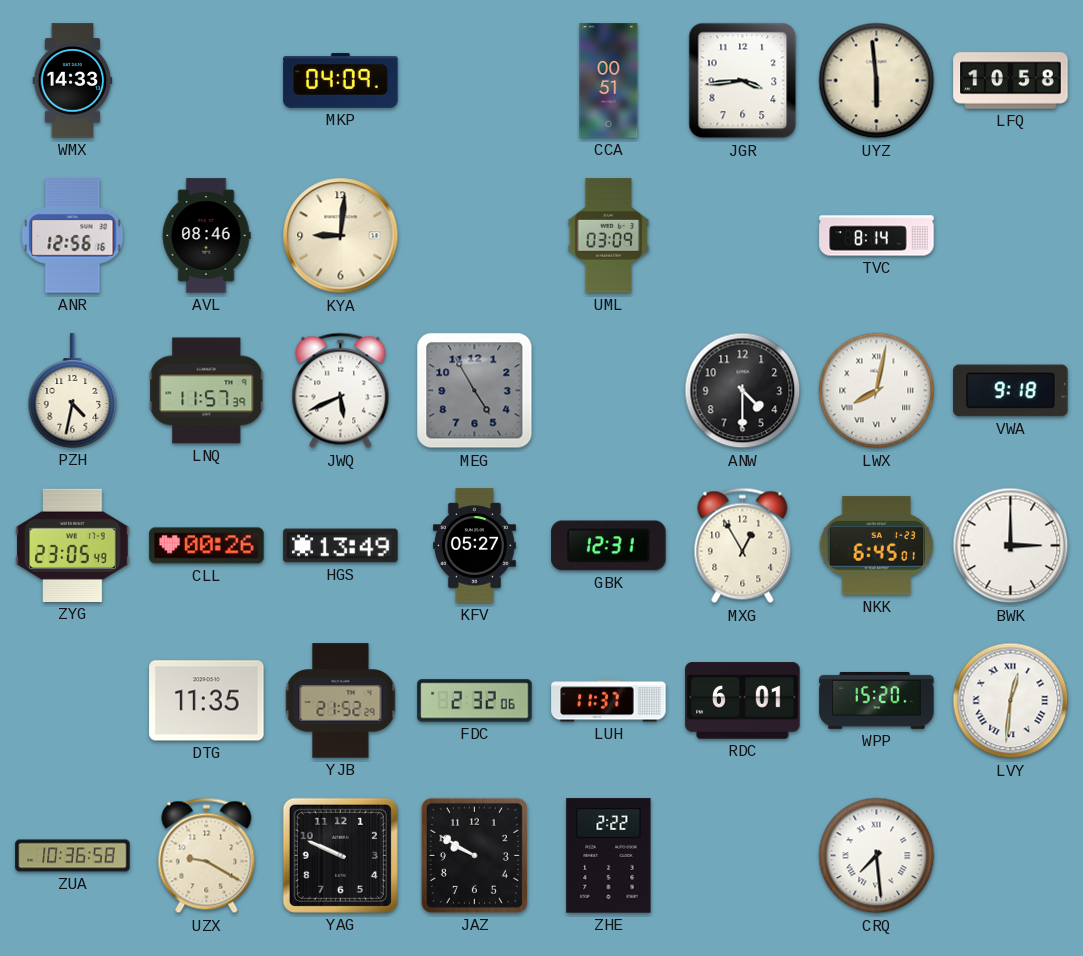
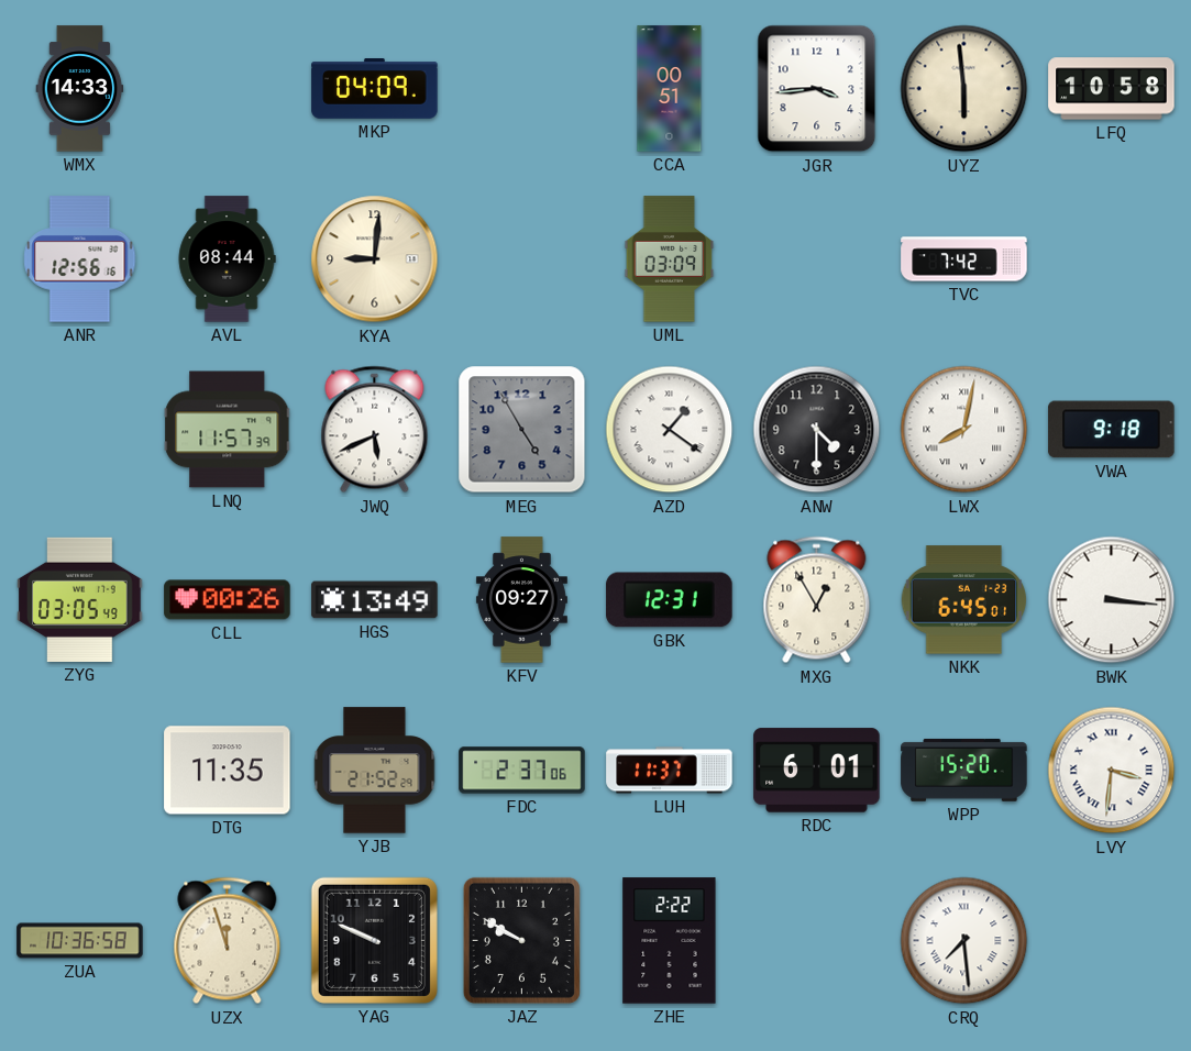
AVL: 08:46 -> 08:44
TVC: 8:14 -> 7:42
PZH: 4:32 -> none
AZD: none -> 1:21
ZYG: 23:05 -> 03:05
KFV: 05:27 -> 09:27
BWK: 3:00 -> 3:16
FDC: 2:32 -> 2:37
LVY: 12:31 -> 3:31
UZX: 9:20 -> 11:57
